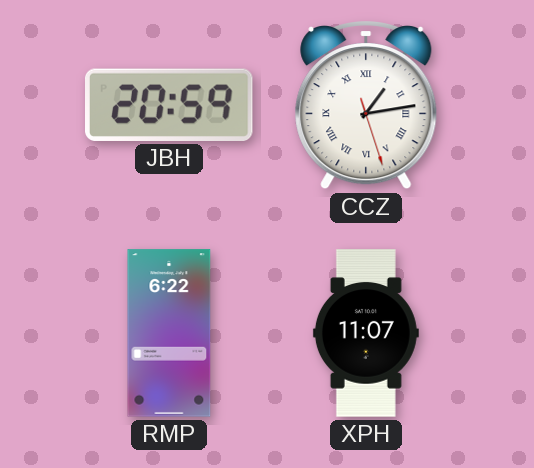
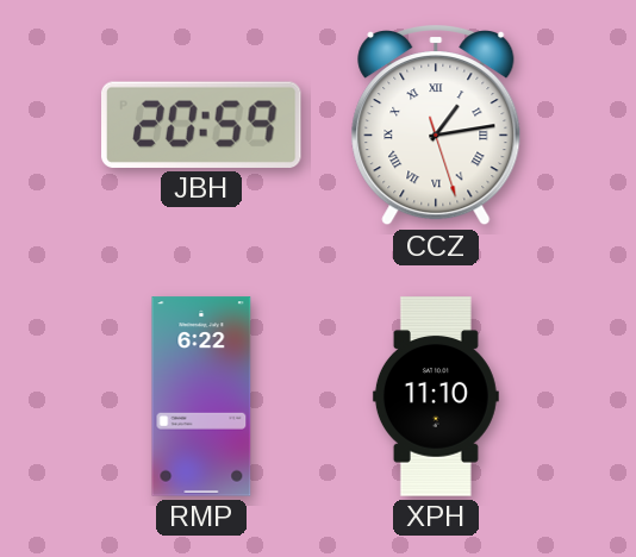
XPH: 11:07 -> 11:10
